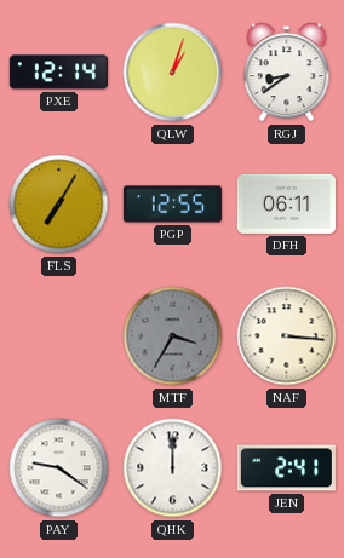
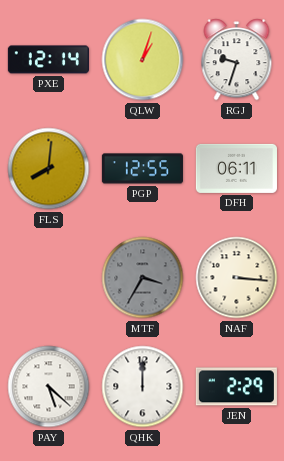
RGJ: 8:39 -> 9:33
FLS: 7:05 -> 8:01
PAY: 9:21 -> 5:22
JEN: 2:41 -> 2:29
